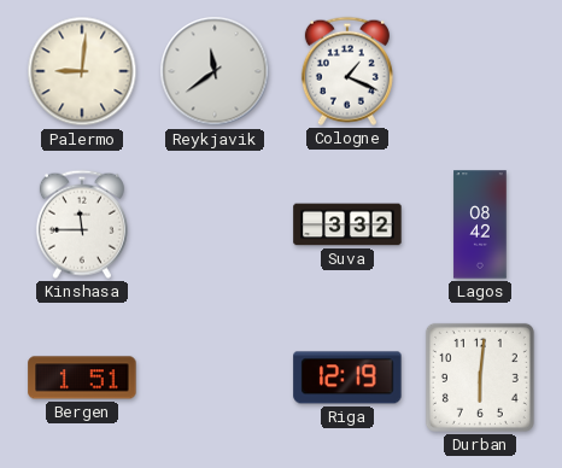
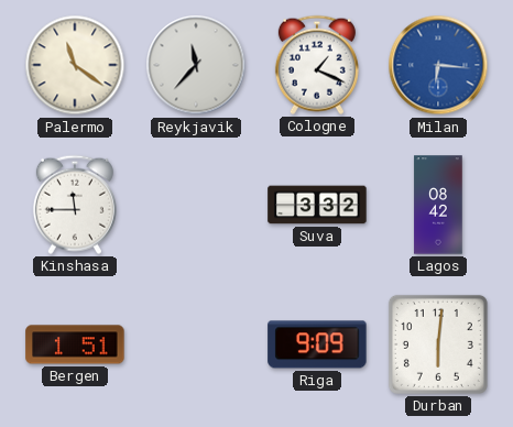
Palermo: 9:01 -> 11:21
Reykjavik: 11:39 -> 11:37
Milan: none -> 6:16
Riga: 12:19 -> 9:09
